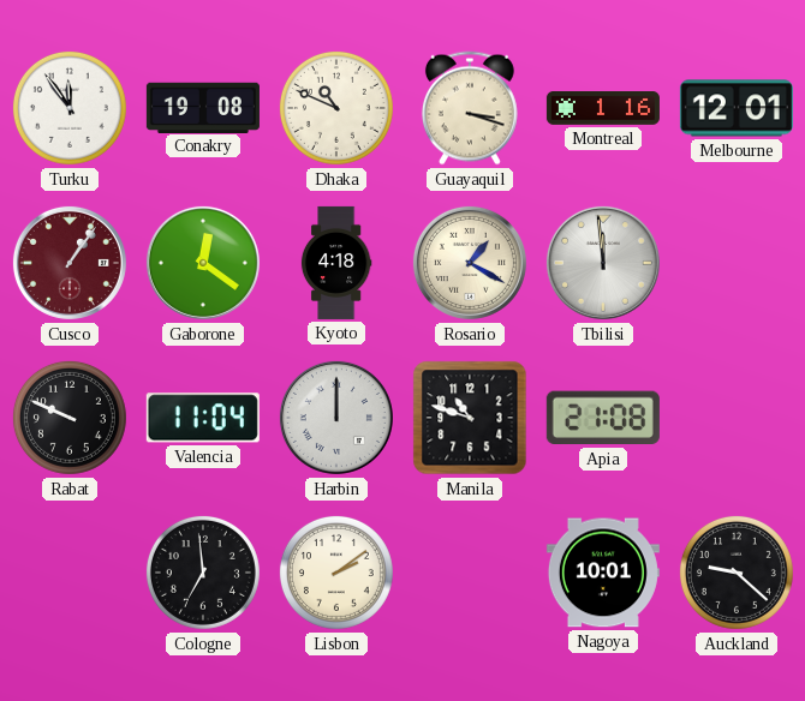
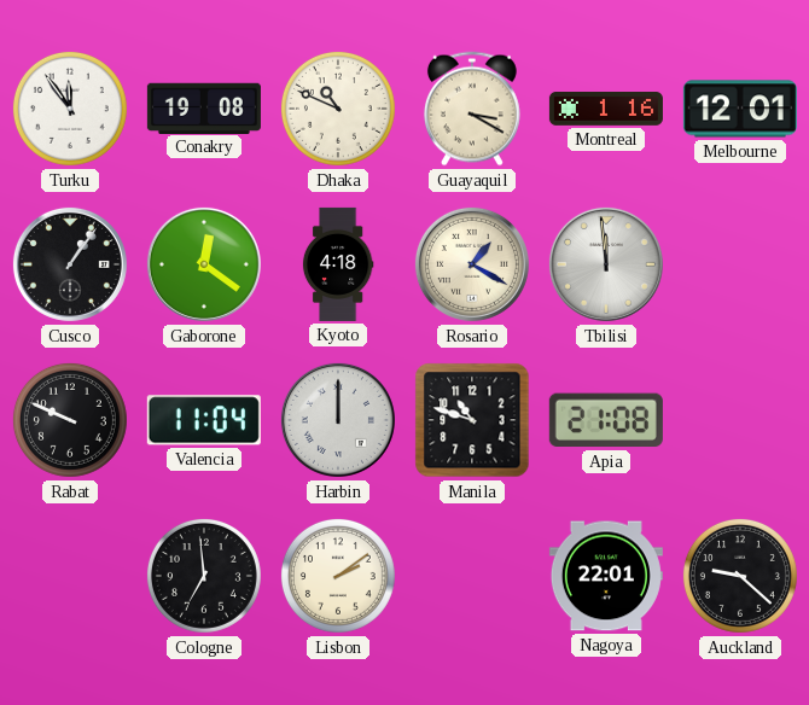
Guayaquil: 3:18 -> 3:20
Cusco dial: burgundy -> black
Nagoya: 10:01 -> 22:01
